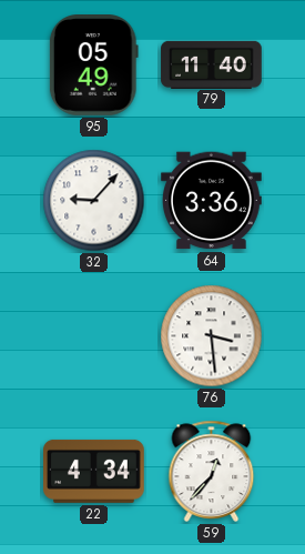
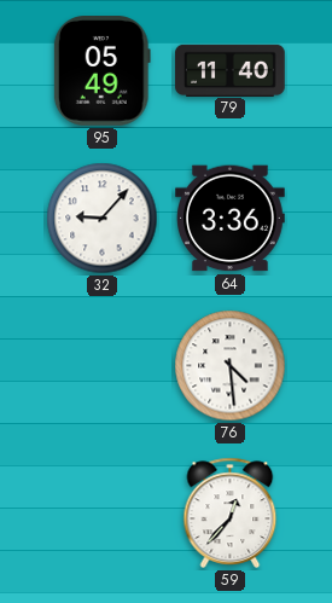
76: 3:29 -> 4:29
22: 4:34 -> none
